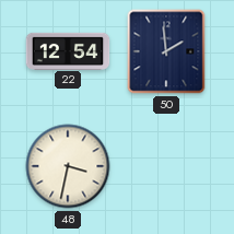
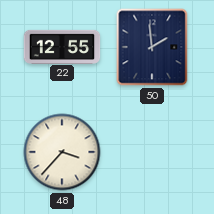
22: 12:54 -> 12:55
48: 3:32 -> 3:37
